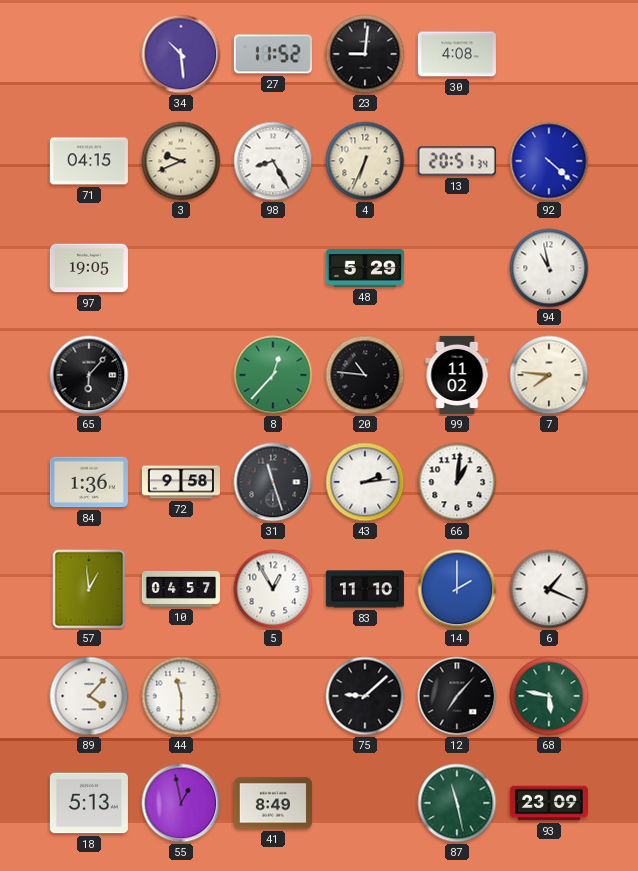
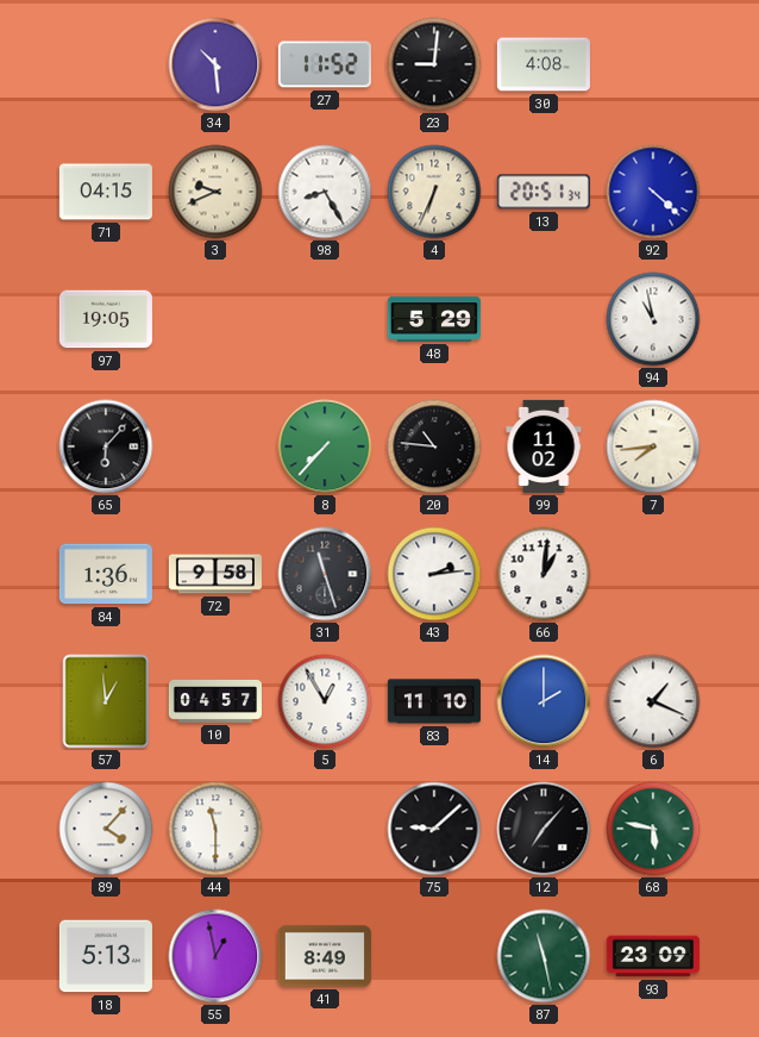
8: 12:37 -> 7:37
7: 7:46 -> 7:44
